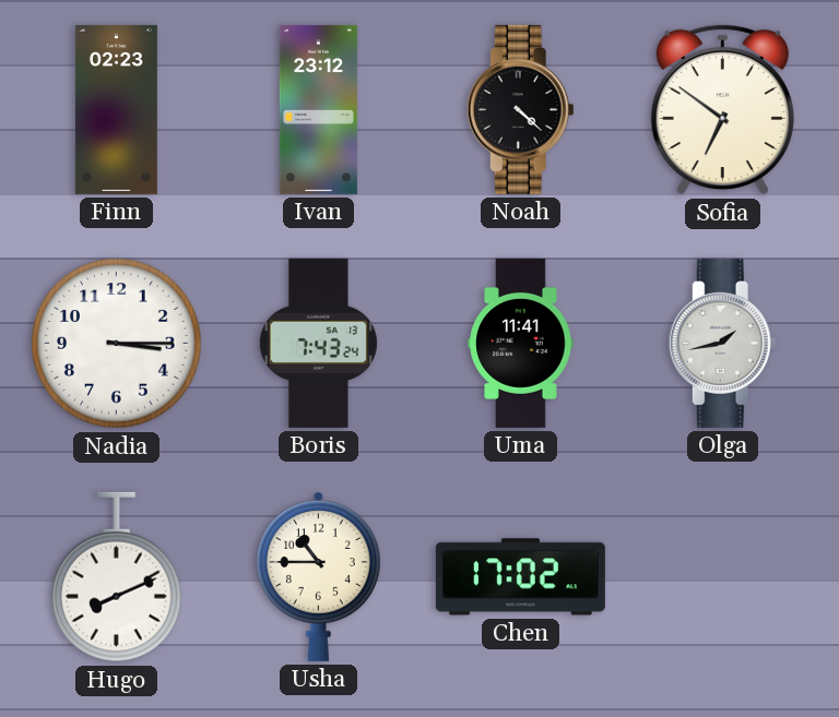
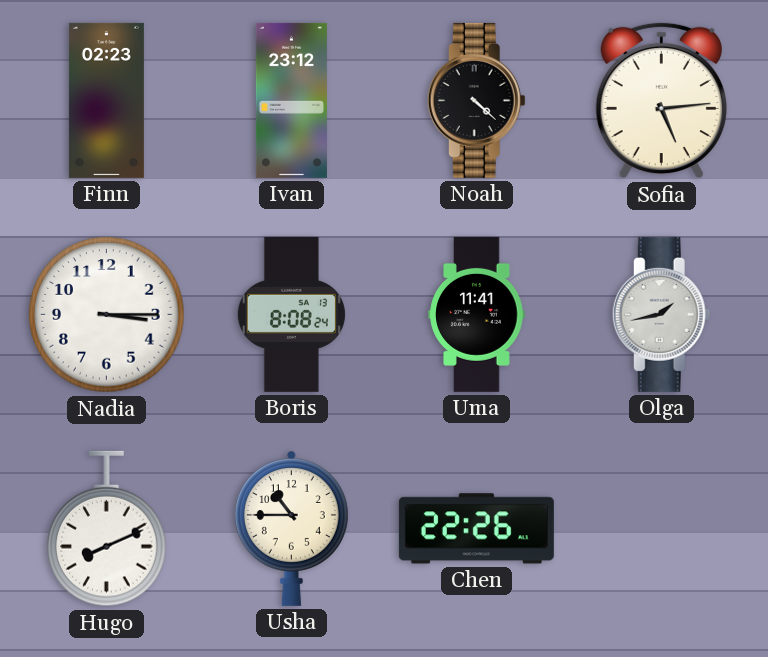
Sofia: 6:51 -> 5:14
Boris: 7:43 -> 8:08
Chen: 17:02 -> 22:26
